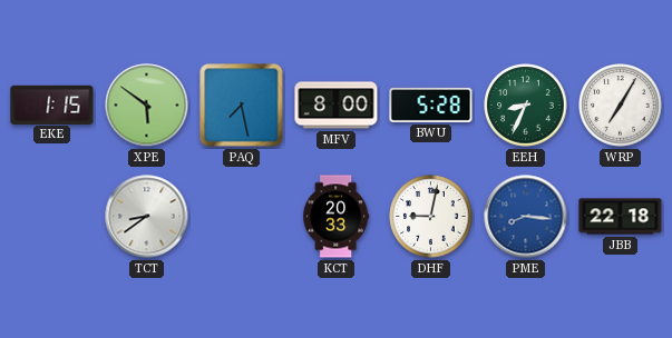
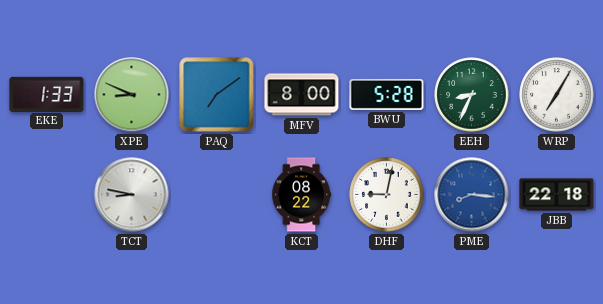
EKE: 1:15 -> 1:33
XPE: 5:51 -> 8:49
PAQ: 7:28 -> 7:09
TCT: 8:39 -> 8:47
KCT: 20:33 -> 08:22
